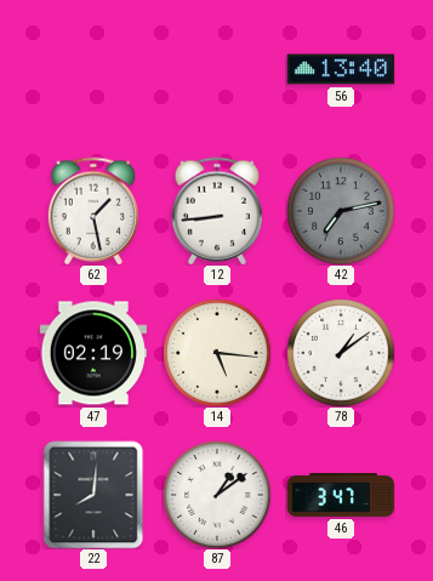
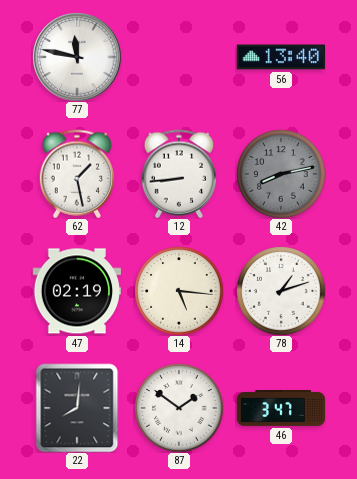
77: none -> 11:47
42: 7:13 -> 8:13
78: 1:09 -> 1:12
87: 1:09 -> 1:51
